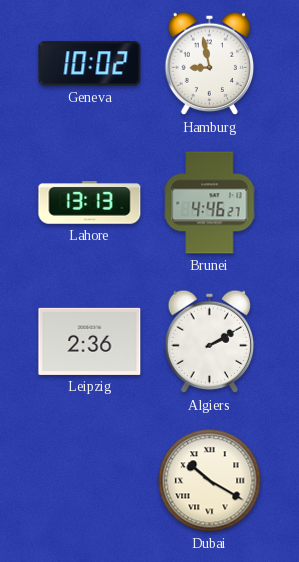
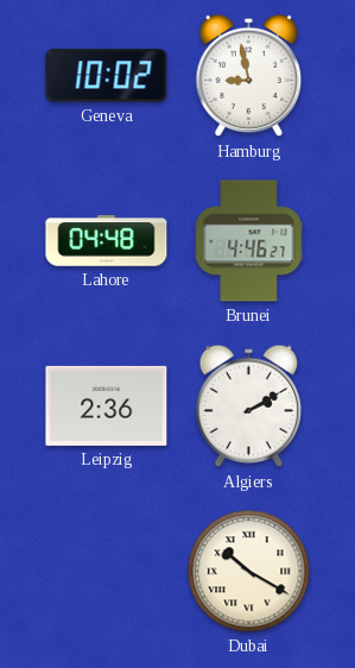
Lahore: 13:13 -> 04:48
